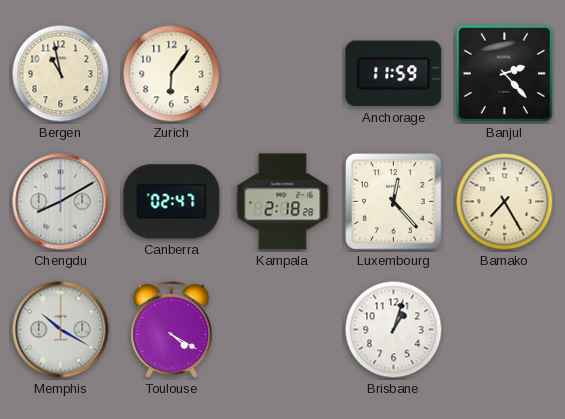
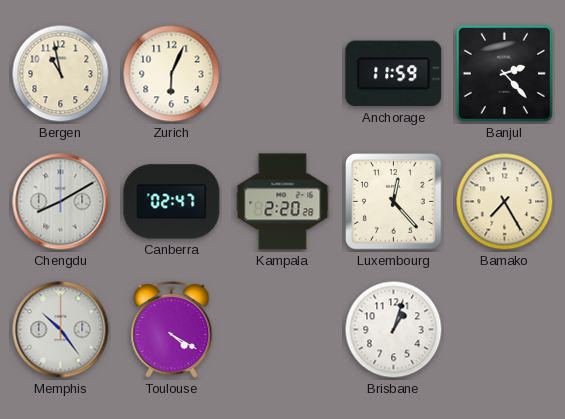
Zurich: 6:06 -> 6:04
Kampala: 2:18 -> 2:20
Memphis: 10:20 -> 10:24
